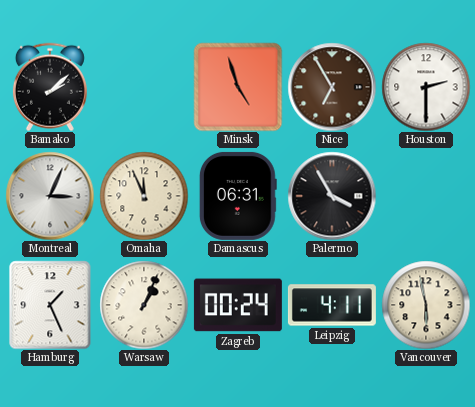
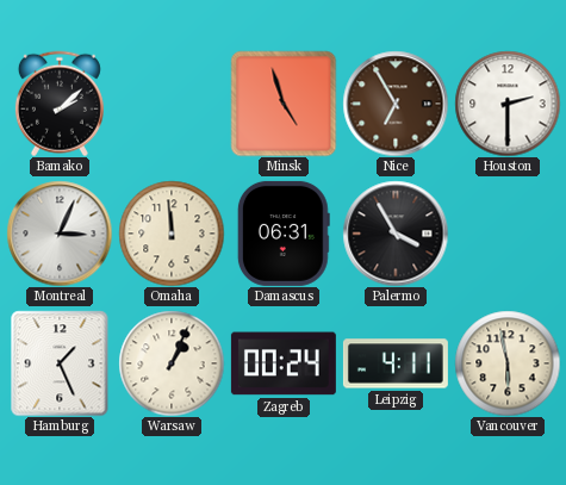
Omaha: 11:56 -> 11:59
